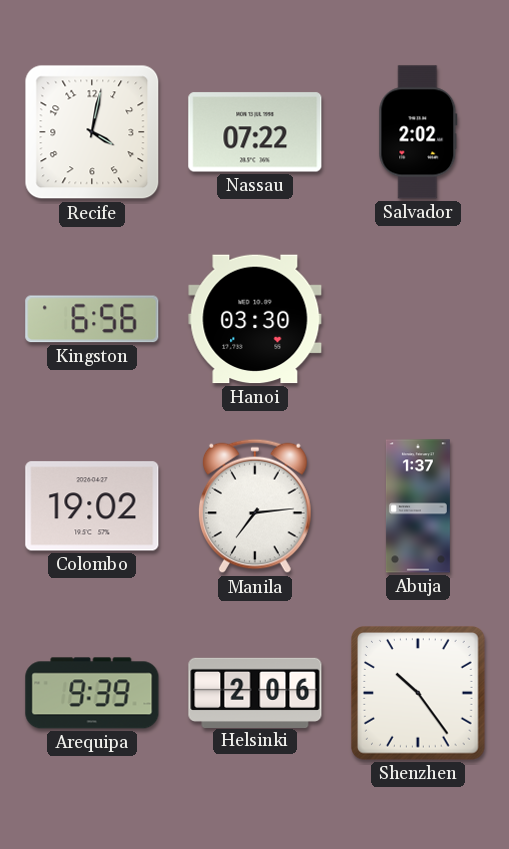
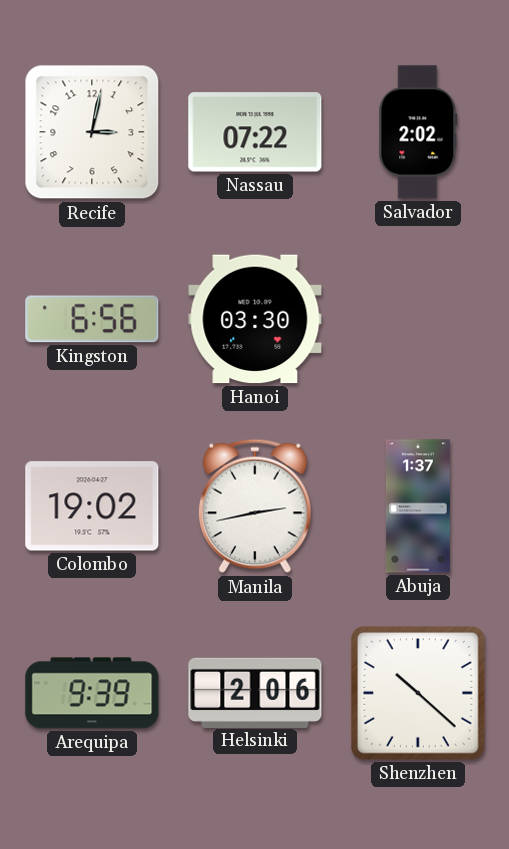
Recife: 4:02 -> 3:02
Manila: 7:14 -> 2:43
Shenzhen: 10:24 -> 10:22
